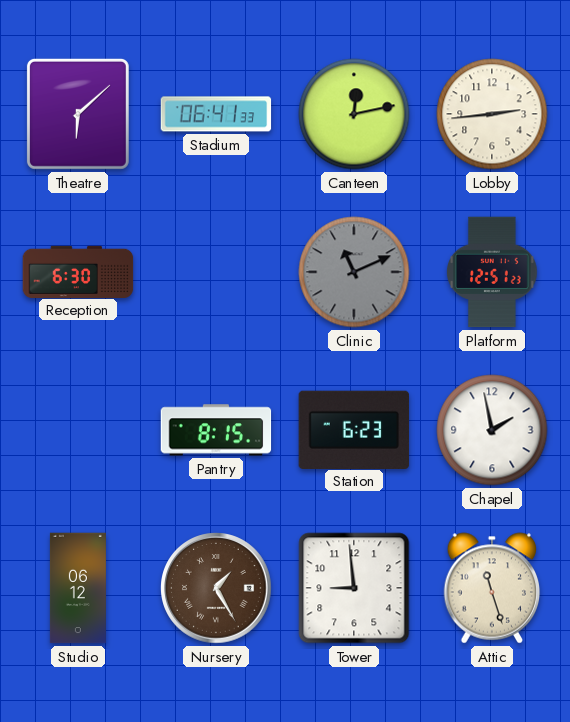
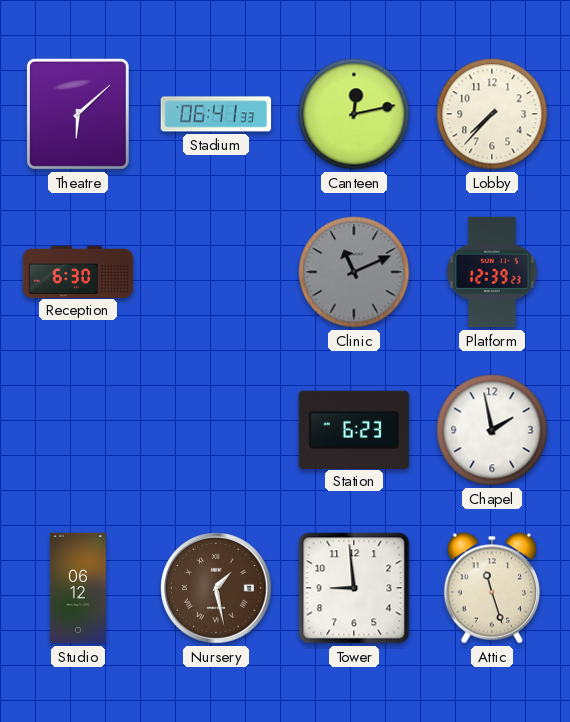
Lobby: 2:44 -> 7:37
Platform: 12:51 -> 12:39
Pantry: 8:15 -> none
Nursery: 1:25 -> 1:28
